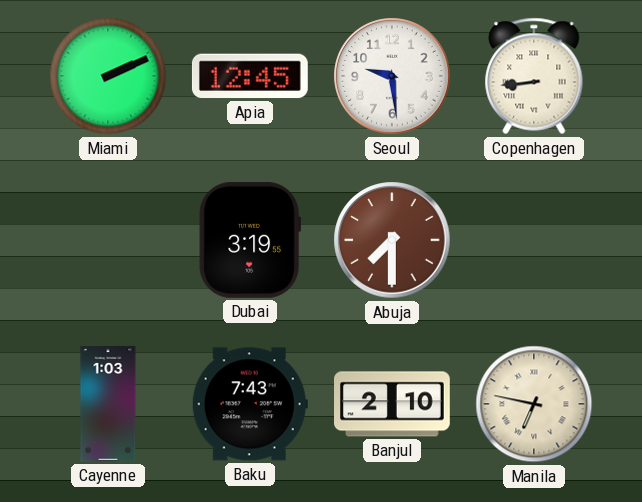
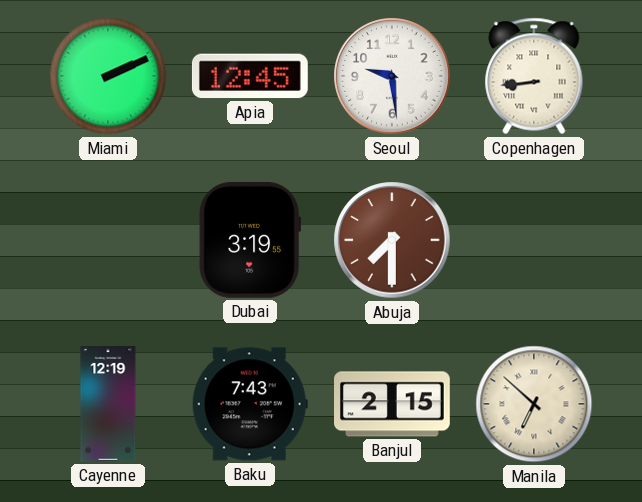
Cayenne: 1:03 -> 12:19
Banjul: 2:10 -> 2:15
Manila: 6:47 -> 6:52
